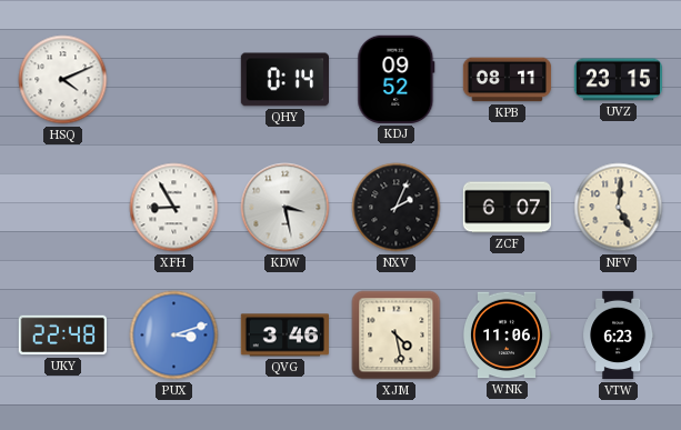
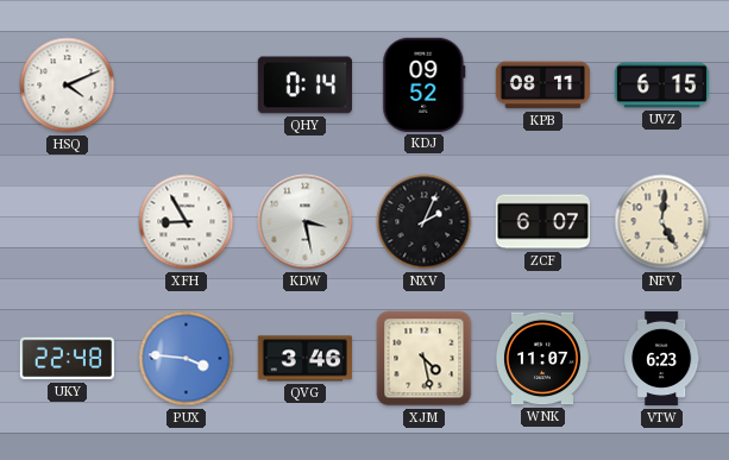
UVZ: 23:15 -> 6:15
PUX: 3:12 -> 3:46
WNK: 11:06 -> 11:07
